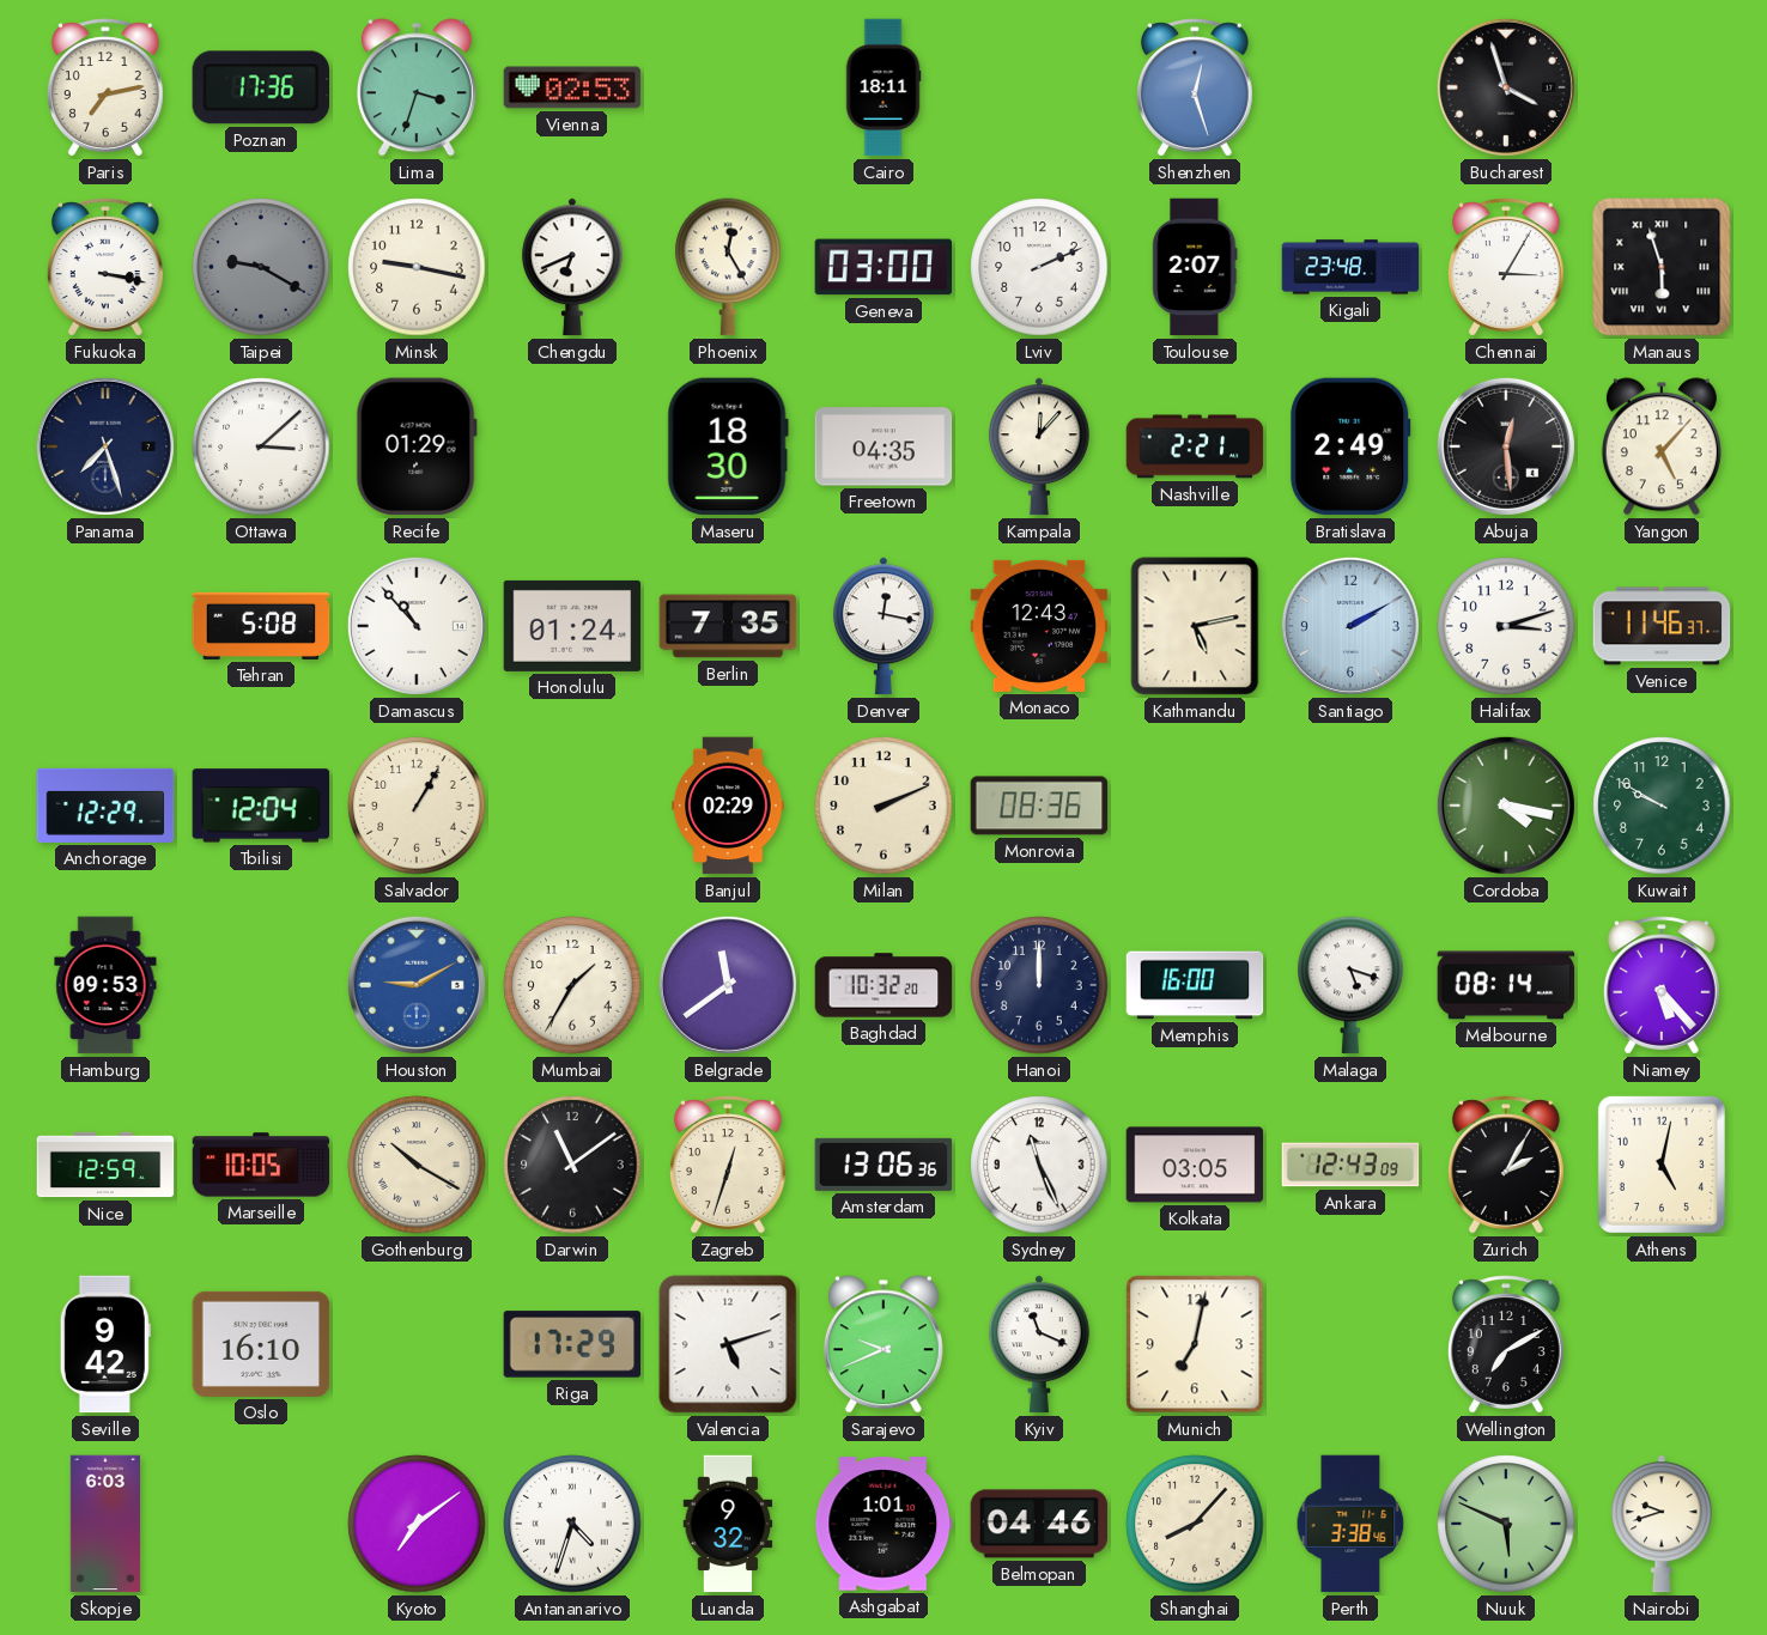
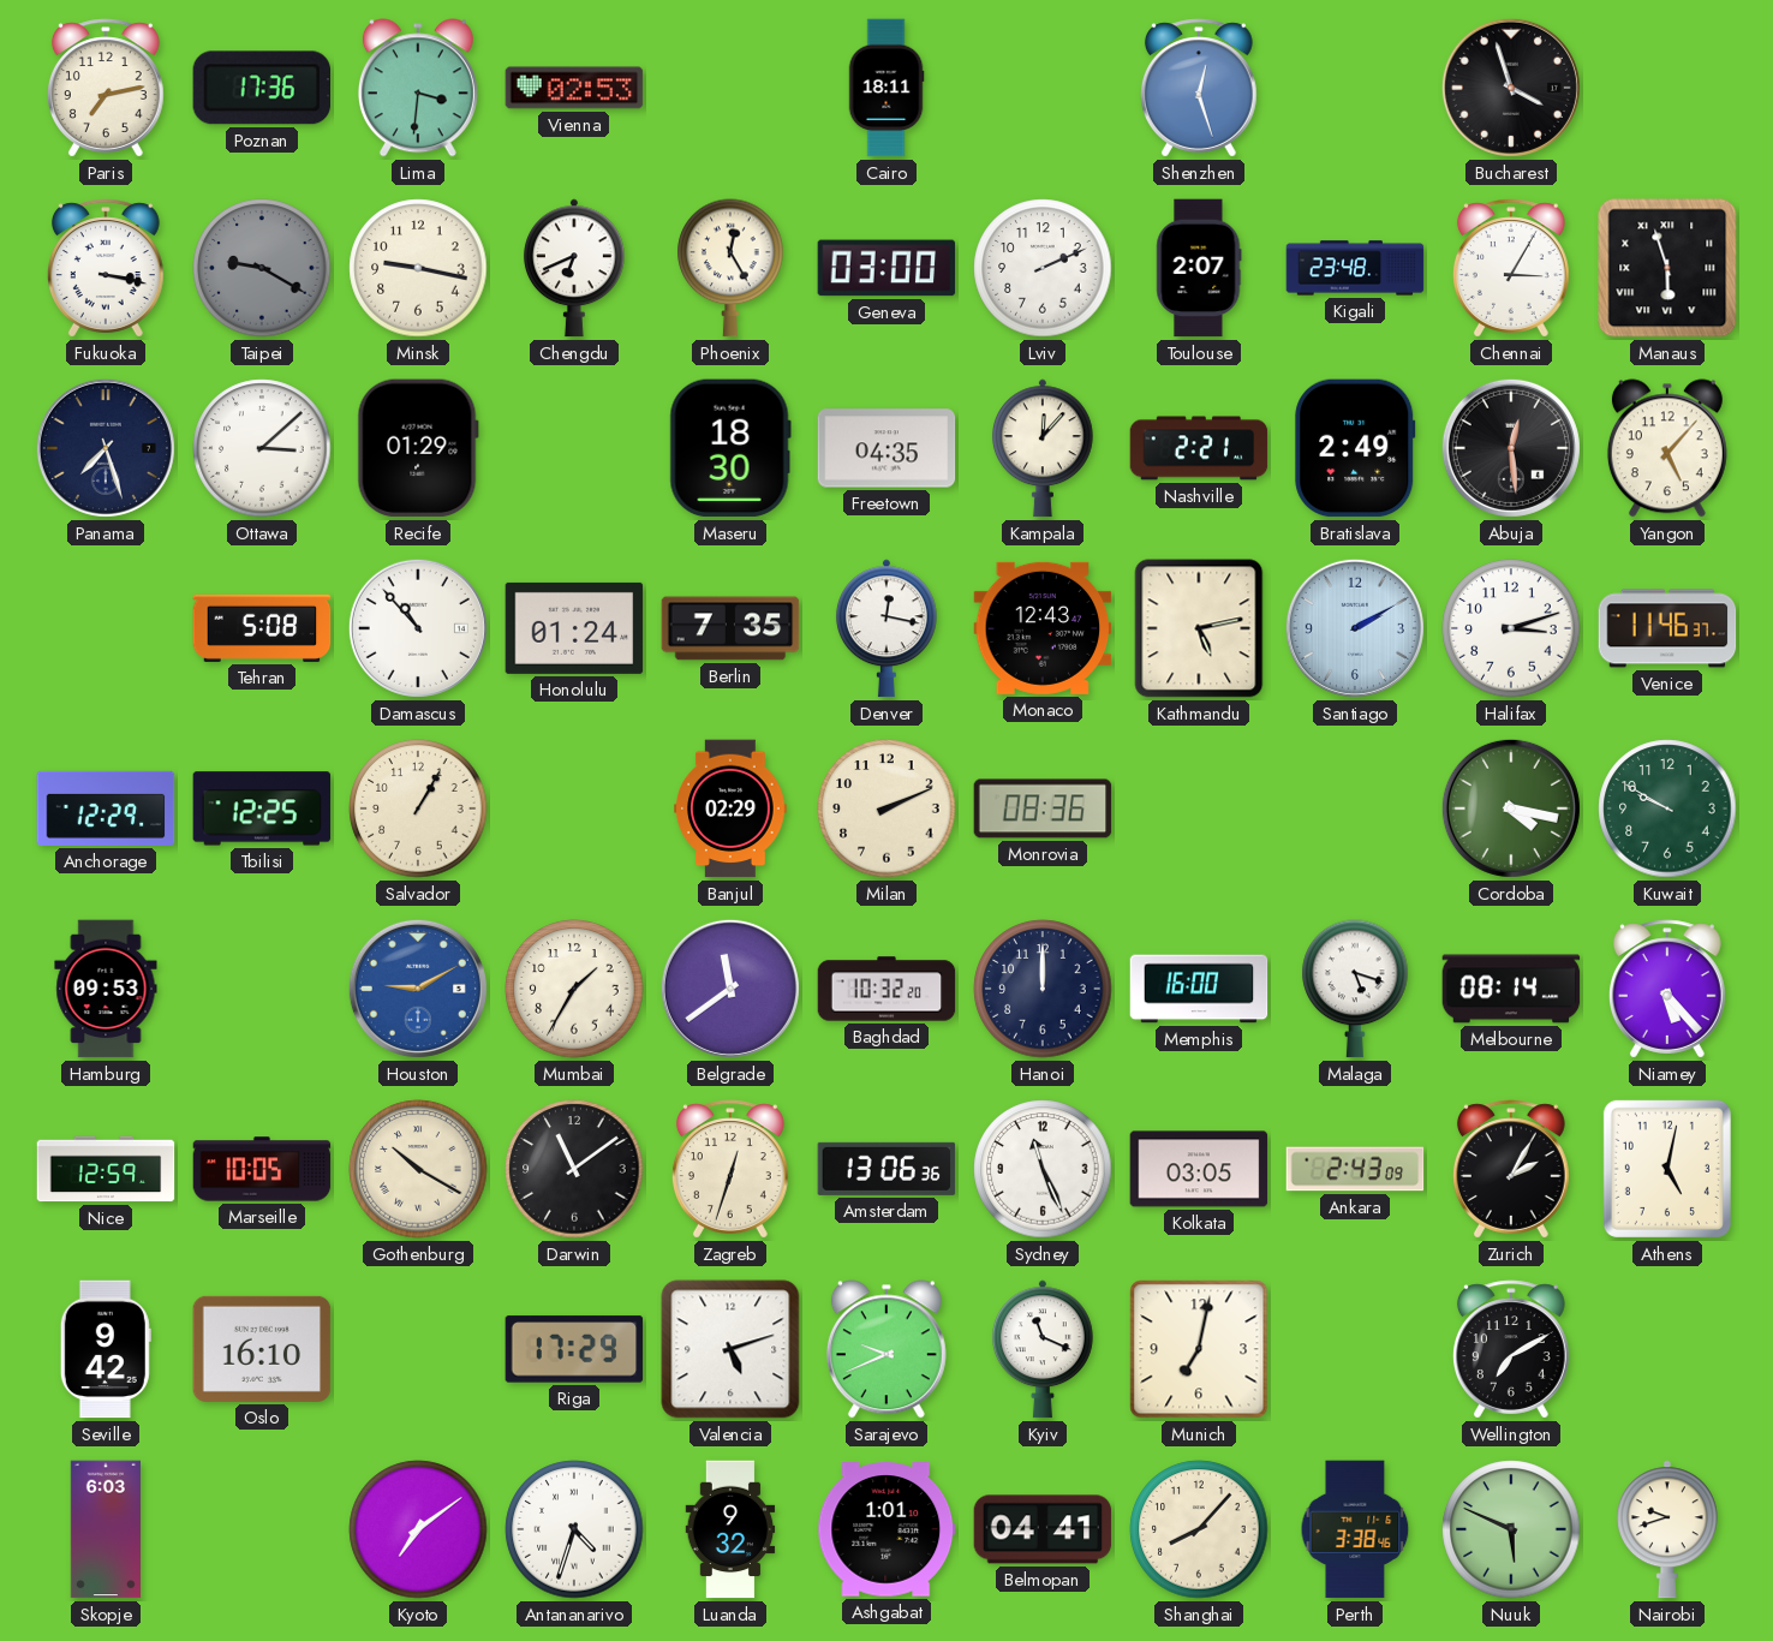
Lima: 3:33 -> 3:31
Tbilisi: 12:04 -> 12:25
Ankara: 12:43 -> 2:43
Belmopan: 04:46 -> 04:41
